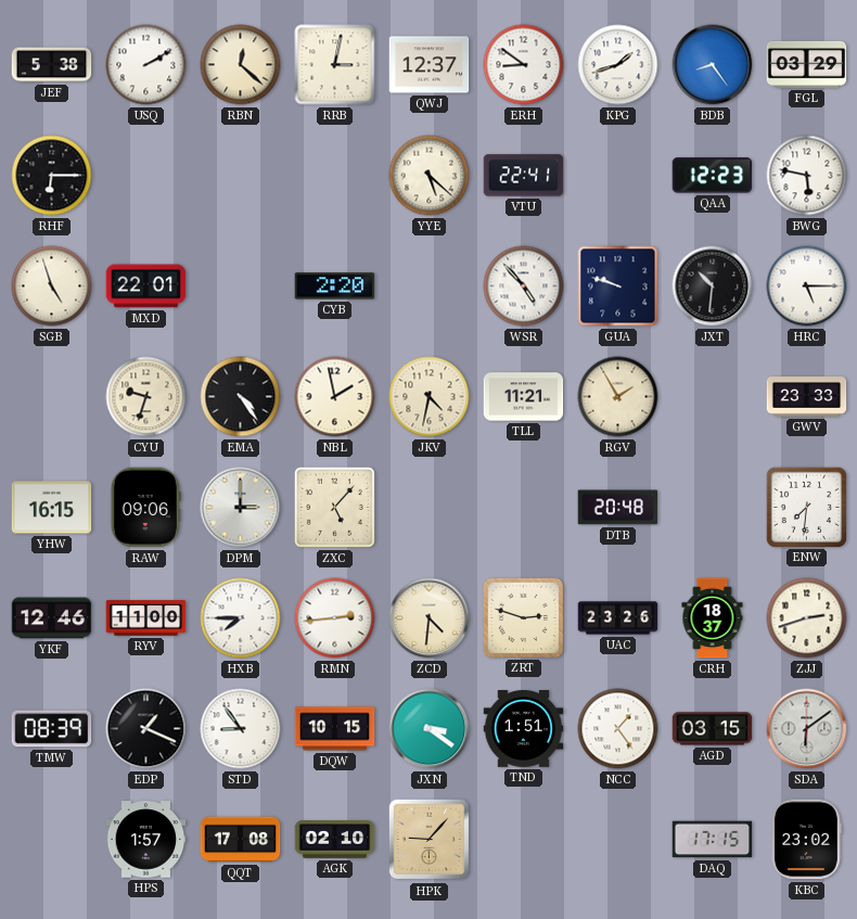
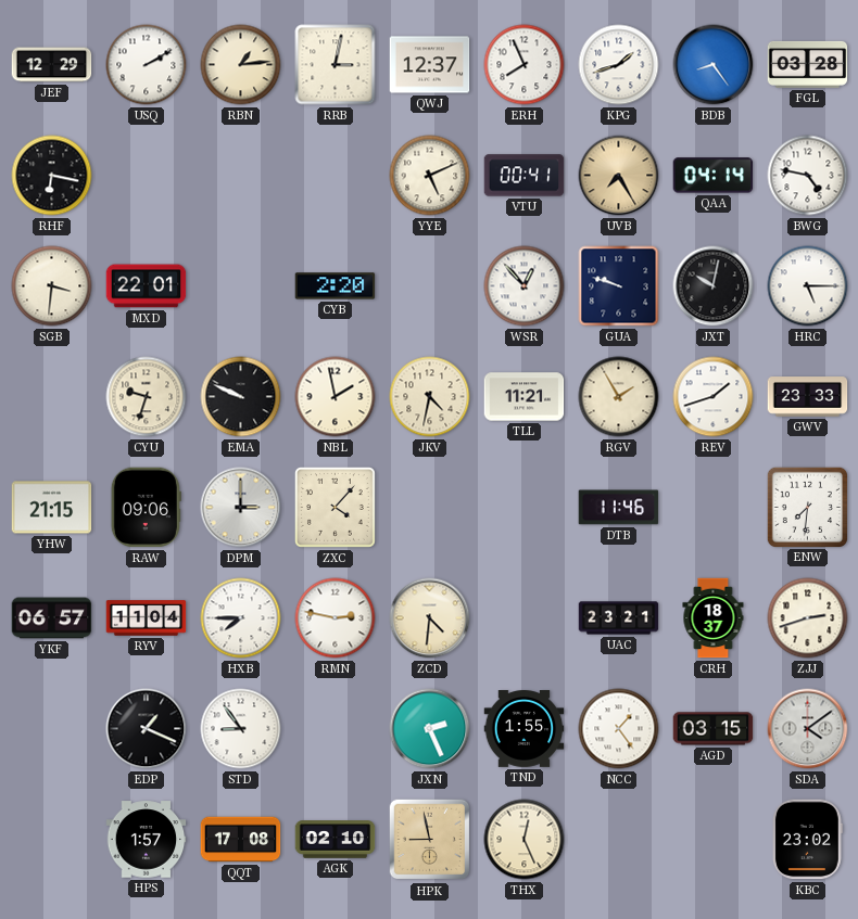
JEF: 5:38 -> 12:29
RBN: 12:22 -> 1:14
ERH: 8:51 -> 7:56
FGL: 03:29 -> 03:28
RHF: 6:15 -> 6:17
YYE: 5:22 -> 5:11
VTU: 22:41 -> 00:41
UVB: none -> 7:25
QAA: 12:23 -> 04:14
BWG: 5:47 -> 4:47
SGB: 4:57 -> 3:31
WSR: 4:53 -> 12:53
JXT: 10:31 -> 10:02
EMA: 4:24 -> 9:49
REV: none -> 1:42
YHW: 16:15 -> 21:15
ZXC: 5:07 -> 4:07
DTB: 20:48 -> 11:46
YKF: 12:46 -> 06:57
RYV: 11:00 -> 11:04
RMN: 2:44 -> 2:47
ZRT: 2:48 -> none
UAC: 23:26 -> 23:21
TMW: 08:39 -> none
DQW: 10:15 -> none
JXN: 3:21 -> 2:26
TND: 1:51 -> 1:55
SDA: 6:09 -> 4:09
HPK: 9:07 -> 8:58
THX: none -> 12:26
DAQ: 17:15 -> none
